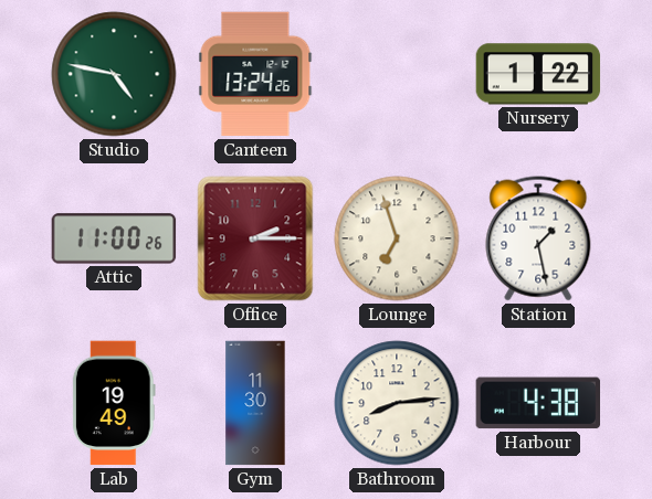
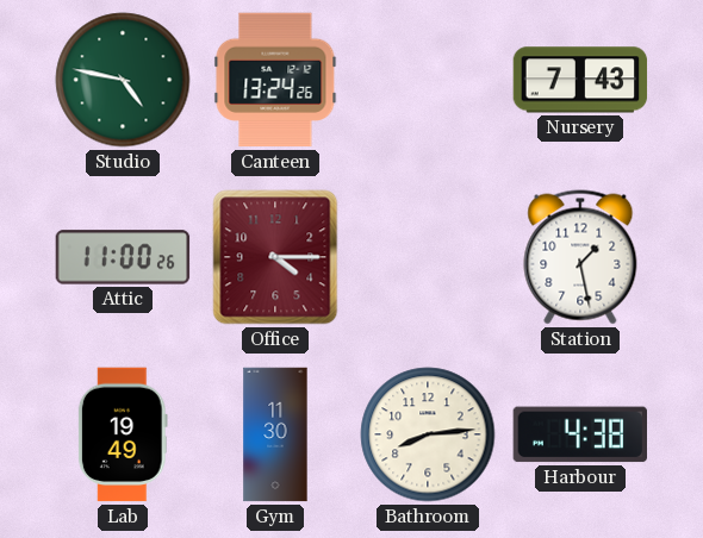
Nursery: 1:22 -> 7:43
Office: 2:15 -> 4:15
Lounge: 6:57 -> none
